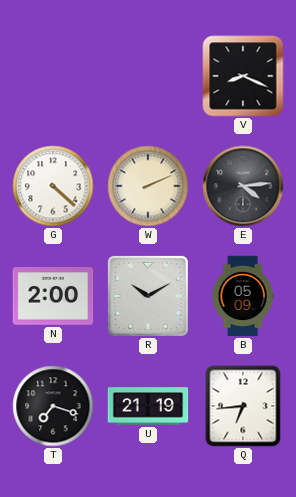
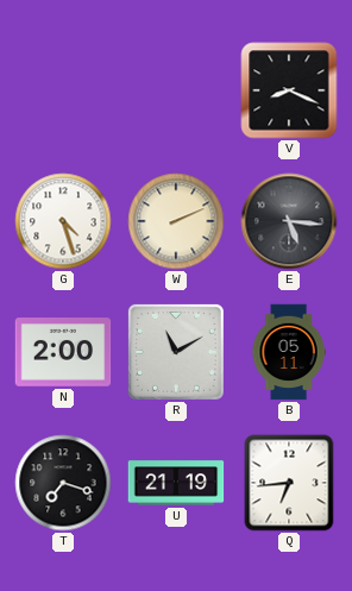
G: 4:22 -> 4:27
E: 4:14 -> 5:16
R: 10:10 -> 11:10
B: 05:09 -> 05:11
